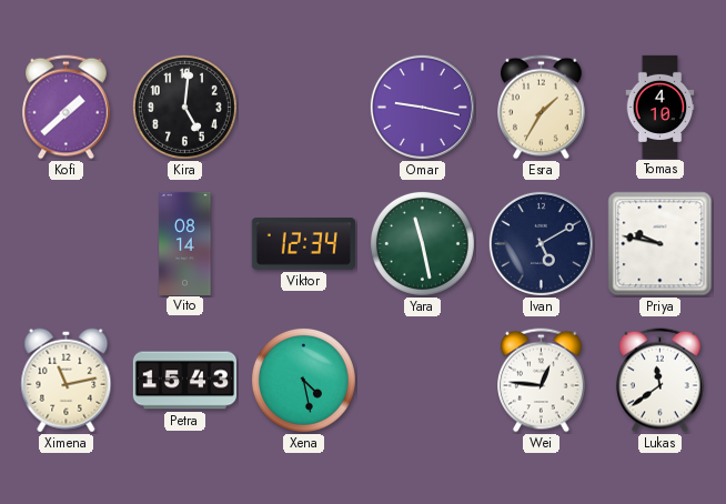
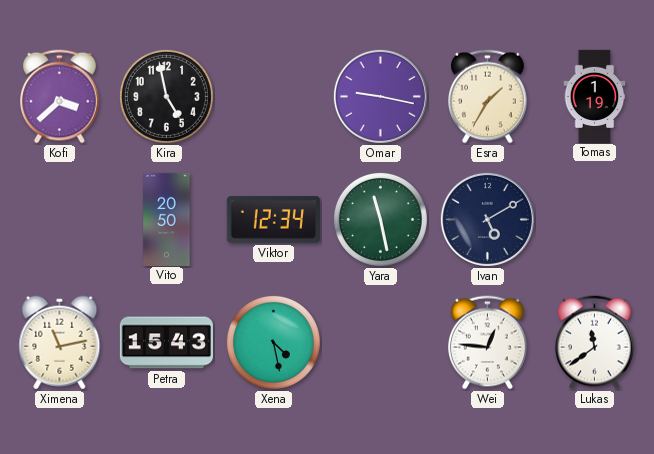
Kofi: 1:38 -> 3:38
Kira: 5:01 -> 4:58
Tomas: 4:10 -> 1:19
Vito: 08:14 -> 20:50
Priya: 9:47 -> none
